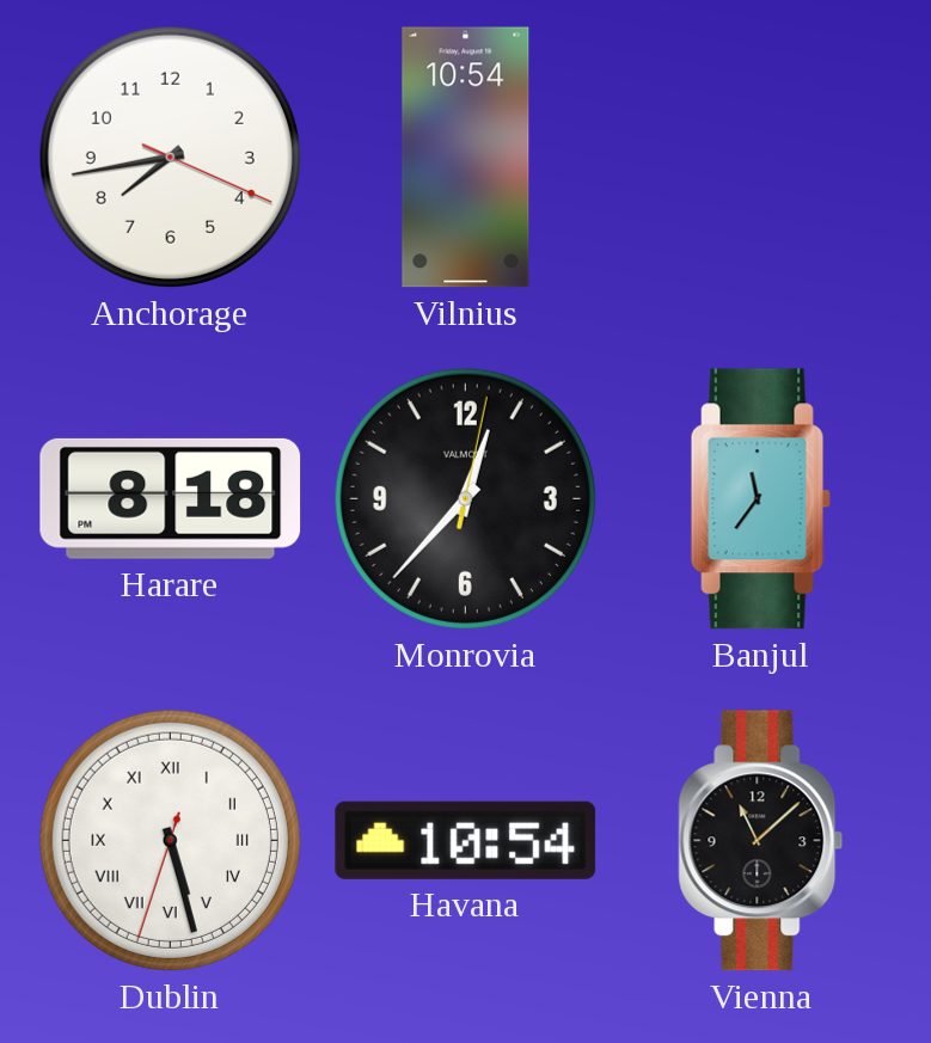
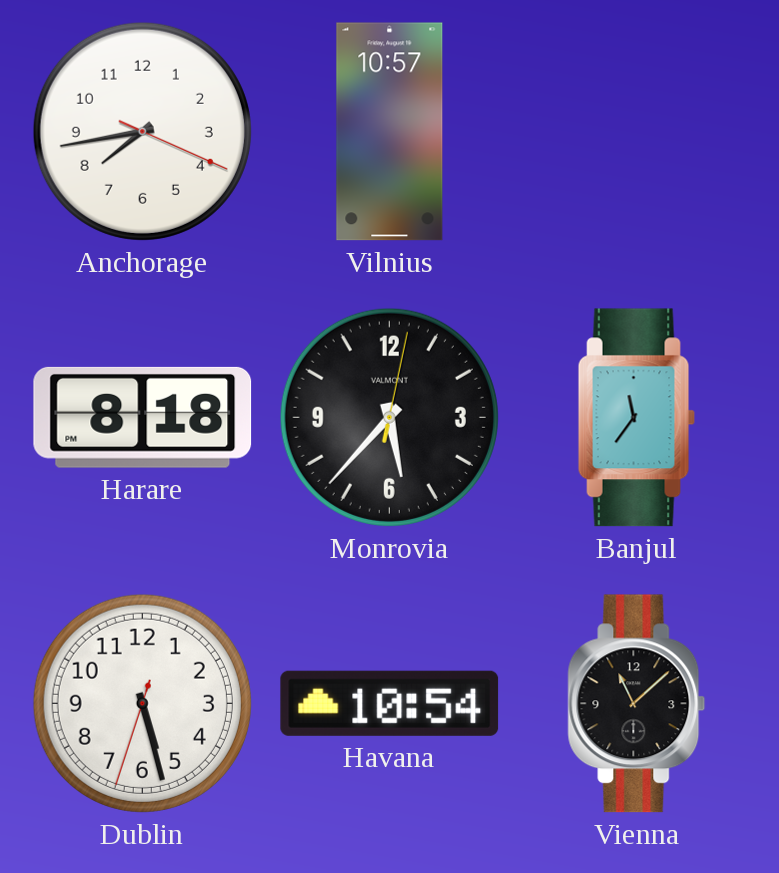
Vilnius: 10:54 -> 10:57
Monrovia: 12:37 -> 5:37
Dublin numerals: Roman -> Arabic
